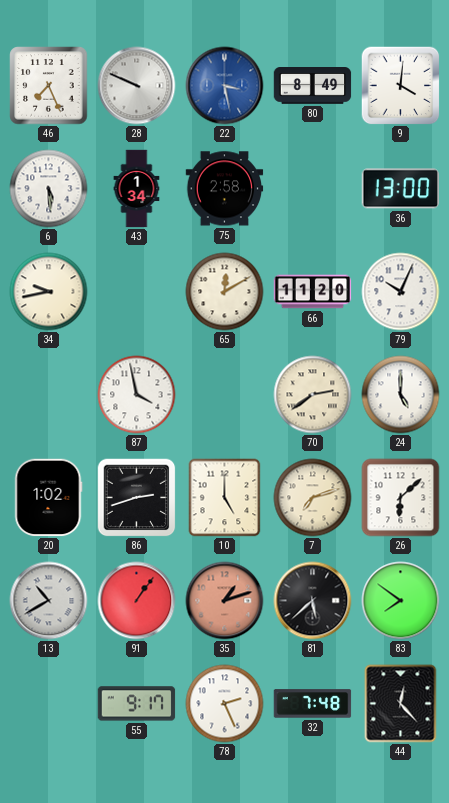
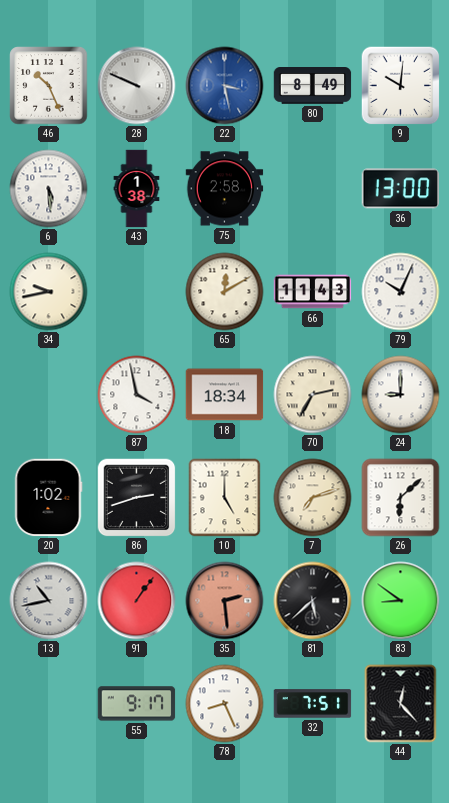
46: 7:26 -> 10:26
9: 4:01 -> 10:01
43: 1:34 -> 1:38
66: 11:20 -> 11:43
18: none -> 18:34
70: 2:39 -> 2:35
24: 5:00 -> 9:00
13: 10:40 -> 10:43
35: 1:12 -> 2:29
83: 7:51 -> 8:51
78: 2:26 -> 8:26
32: 7:48 -> 7:51
